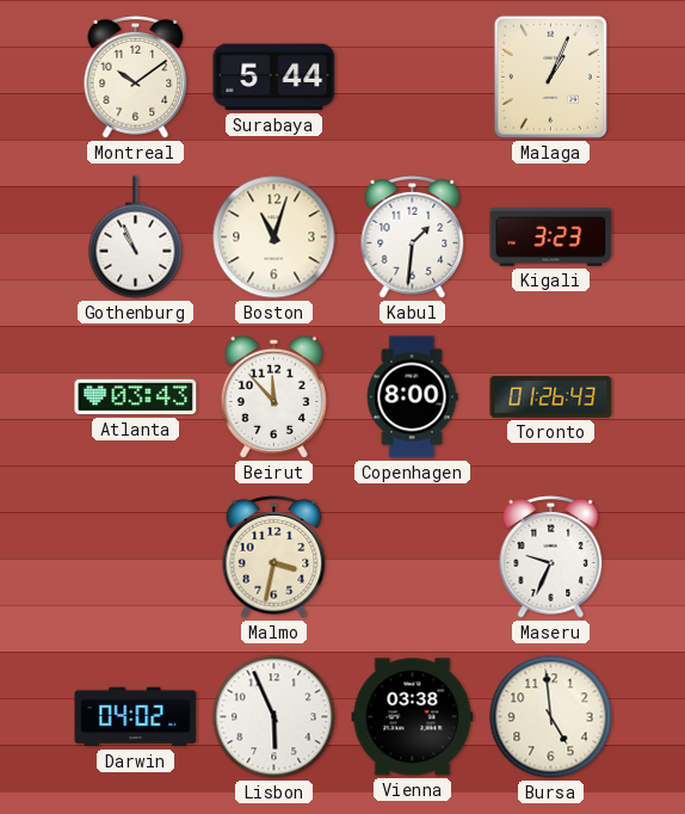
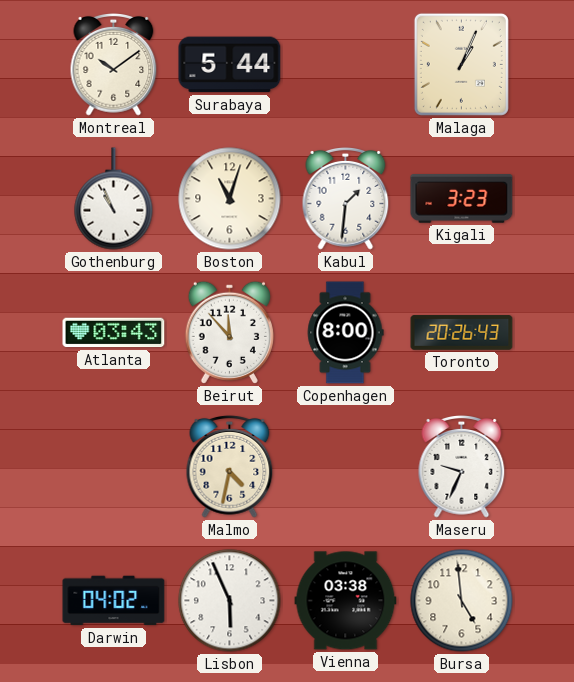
Toronto: 01:26 -> 20:26
Malmo: 3:32 -> 4:32
